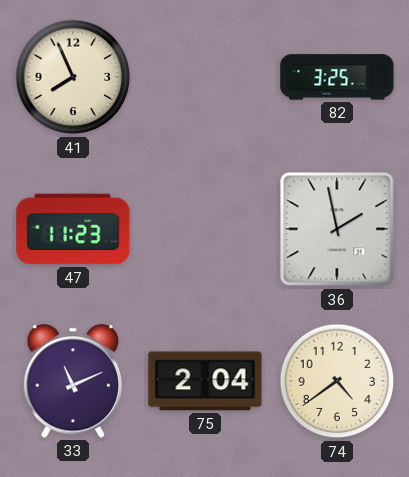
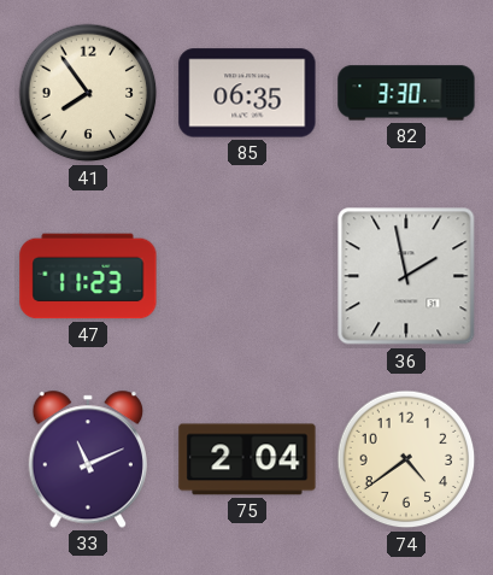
41: 7:56 -> 7:54
85: none -> 06:35
82: 3:25 -> 3:30
